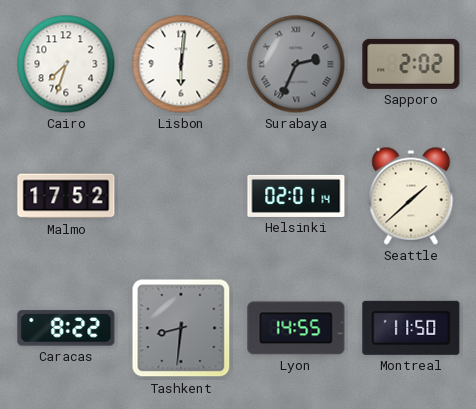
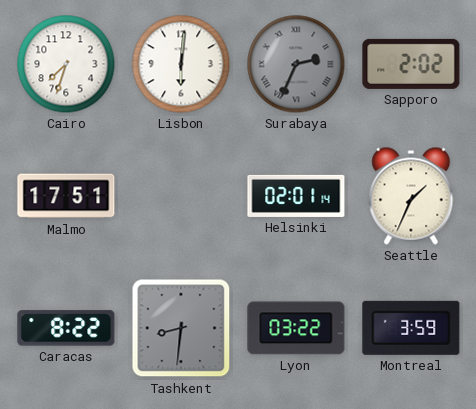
Malmo: 17:52 -> 17:51
Seattle: 1:38 -> 1:34
Lyon: 14:55 -> 03:22
Montreal: 11:50 -> 3:59
